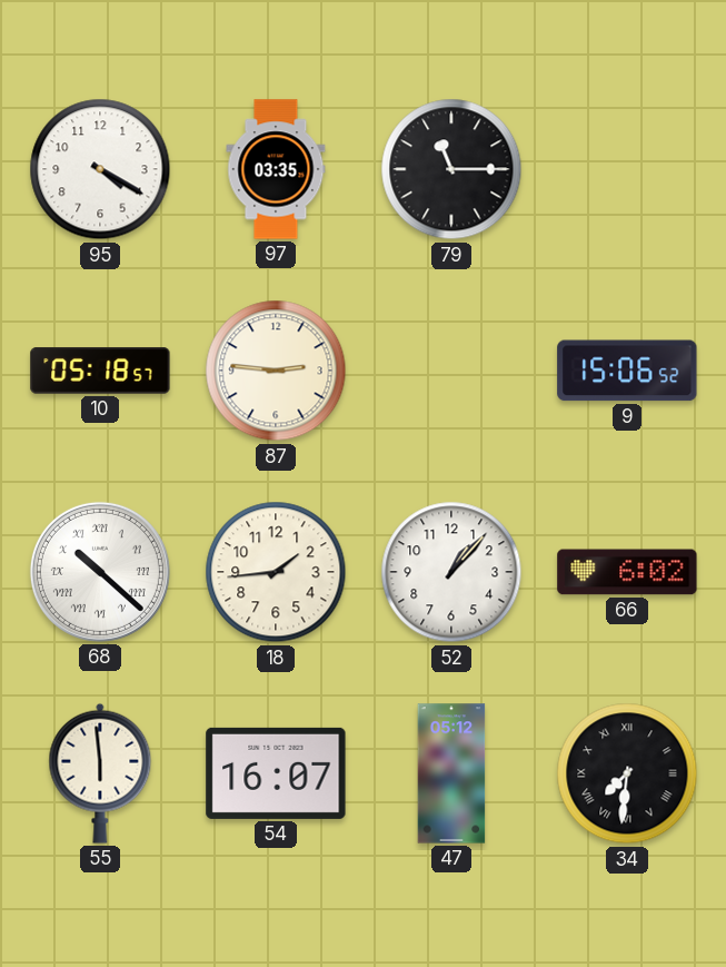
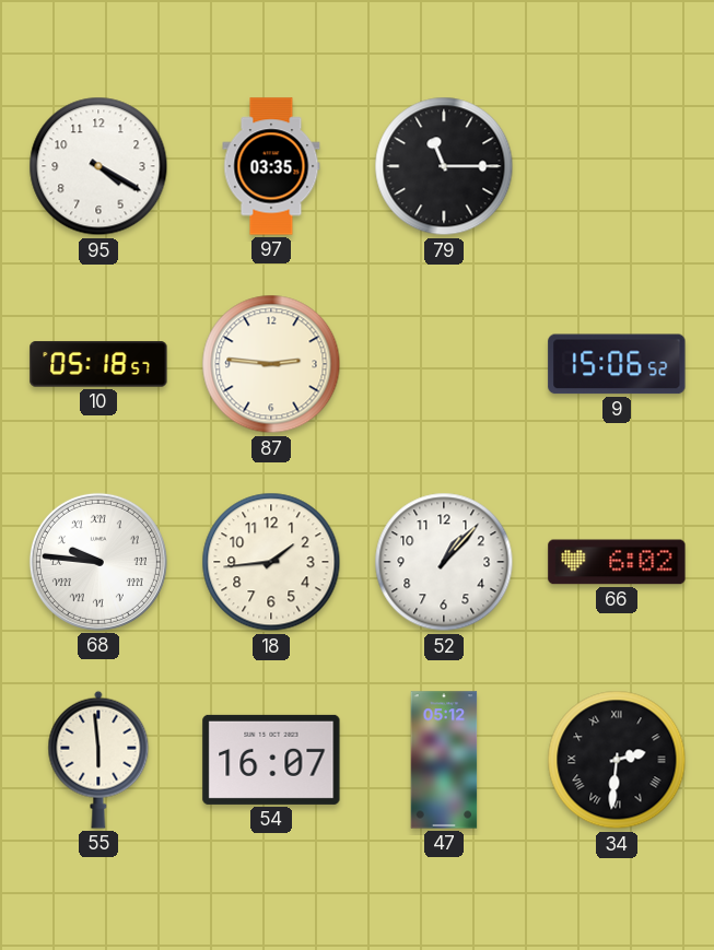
68: 10:22 -> 9:46
34: 7:31 -> 2:31
